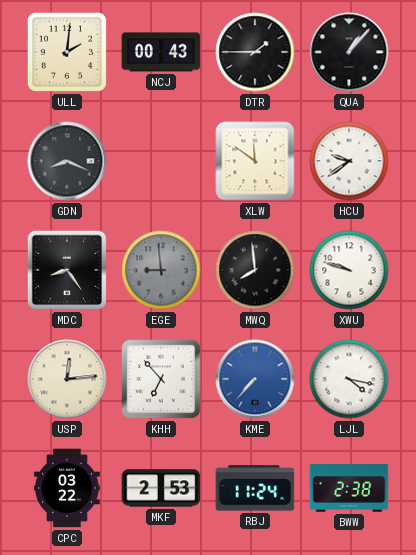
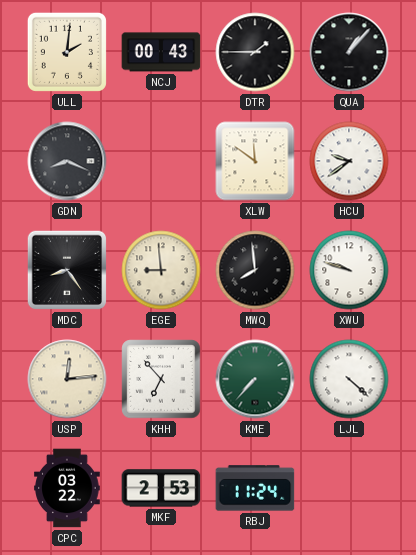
EGE dial: grey -> cream
KME dial: blue -> green
LJL: 4:17 -> 4:22
BWW: 2:38 -> none
